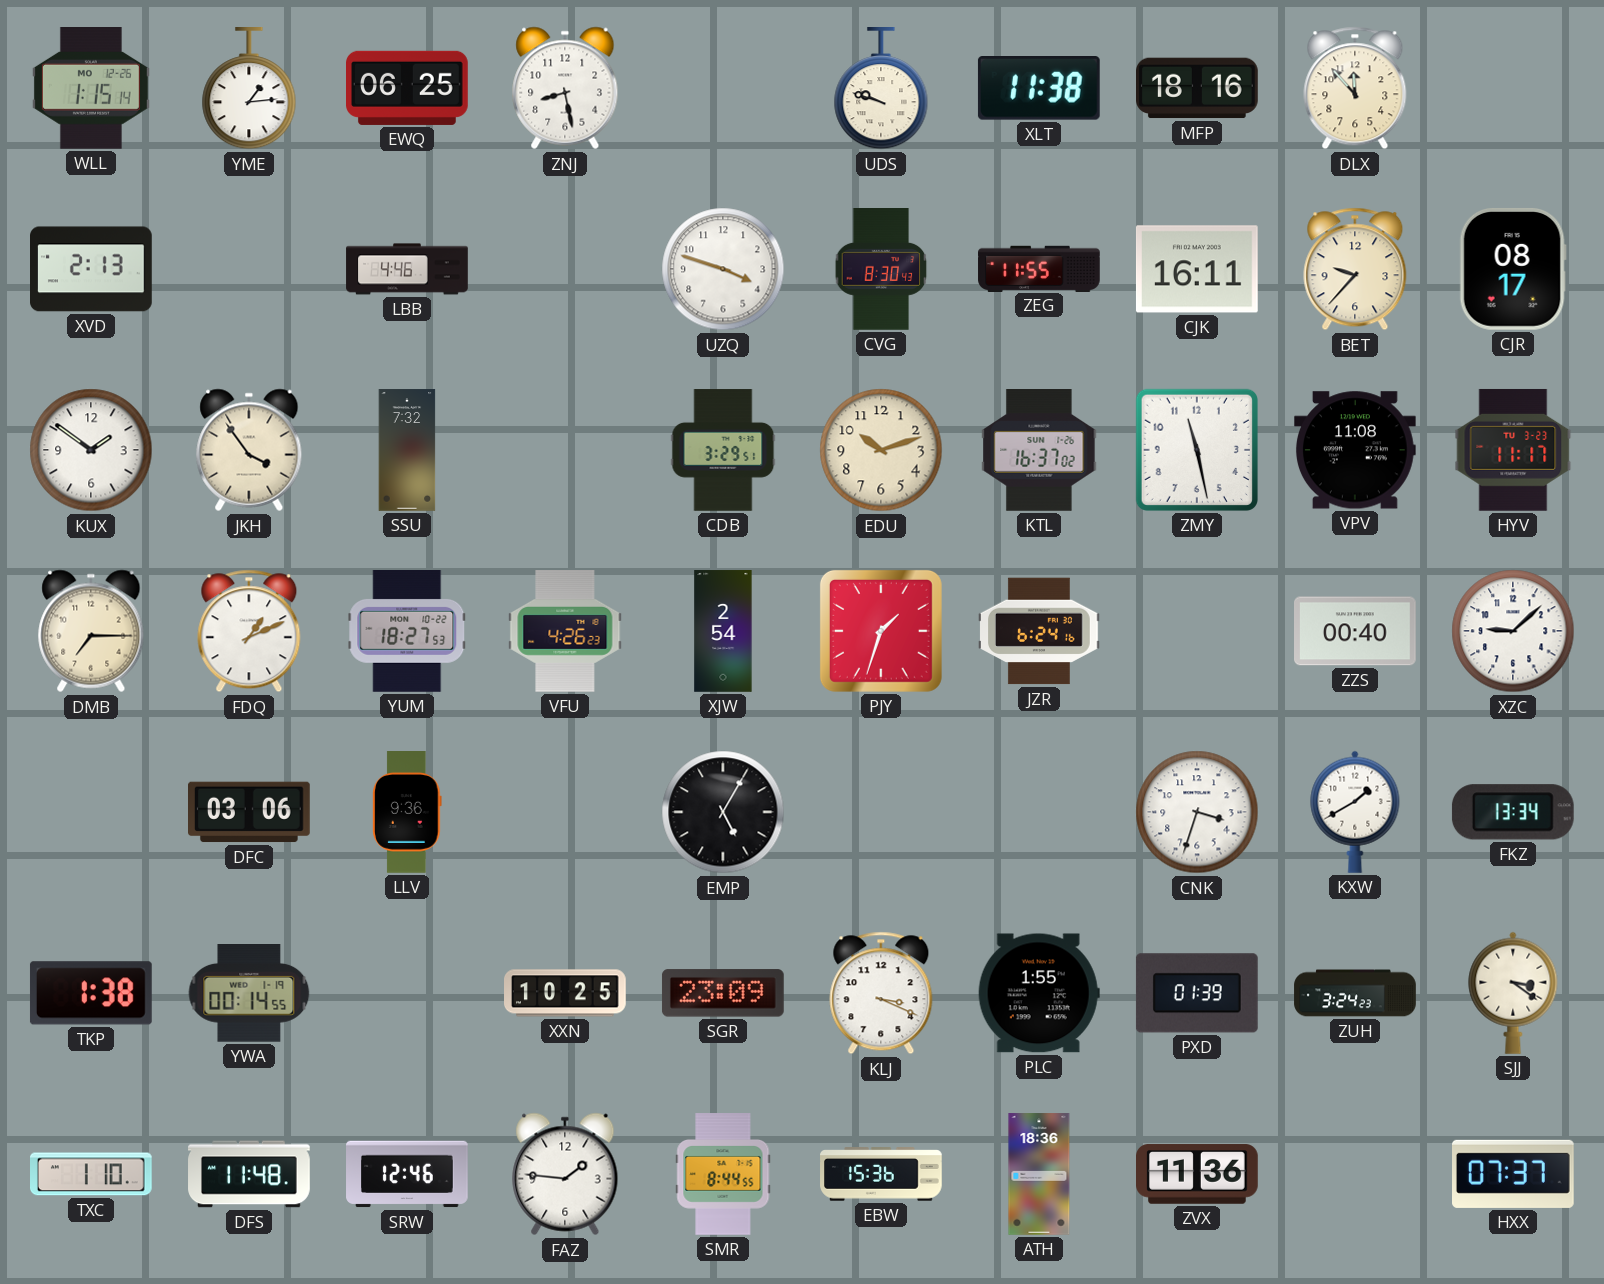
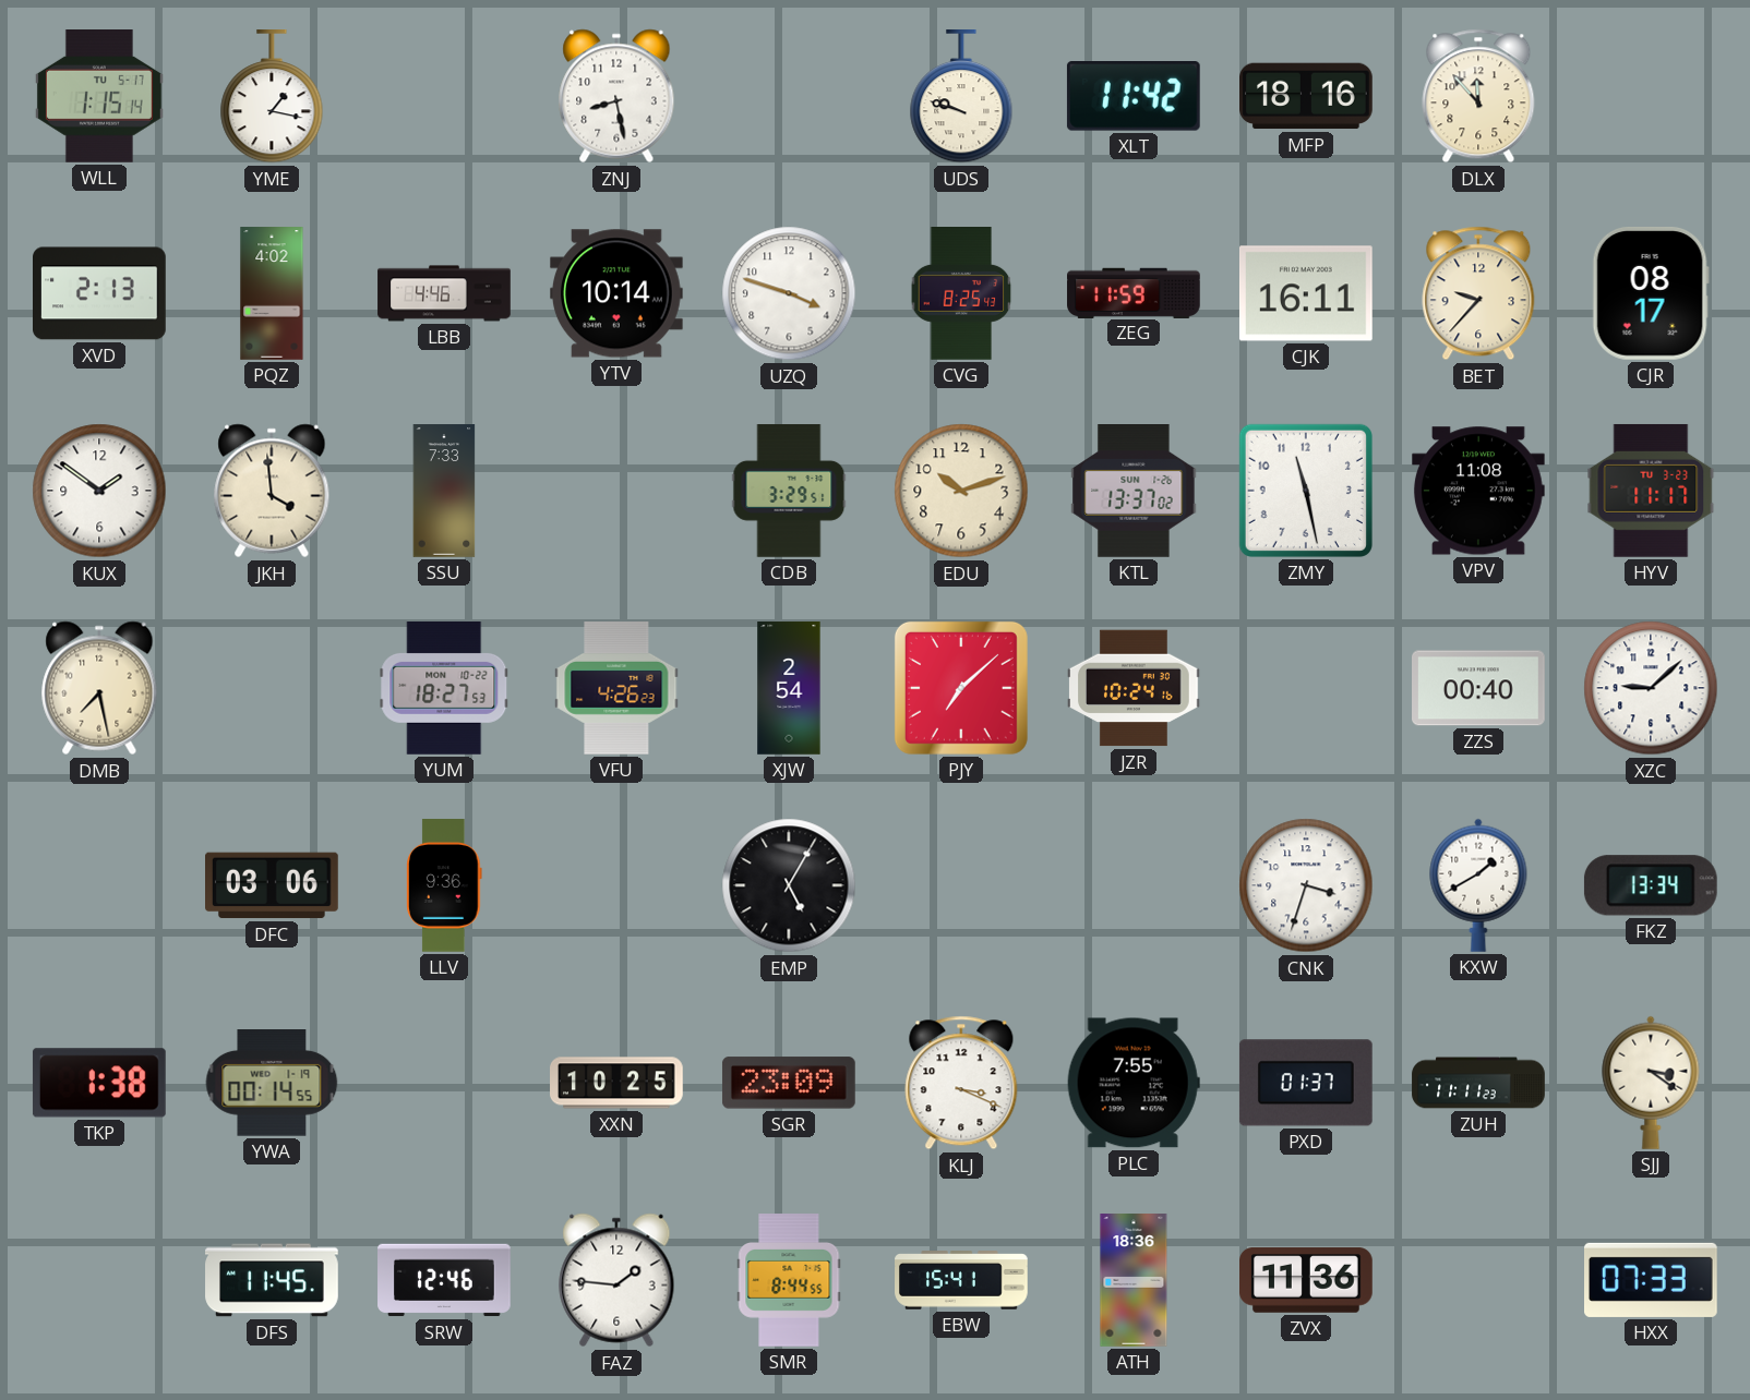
WLL date: MO 12-26 -> TU 5-17
YME: 1:14 -> 1:17
EWQ: 06:25 -> none
XLT: 11:38 -> 11:42
PQZ: none -> 4:02
YTV: none -> 10:14
CVG: 8:30 -> 8:25
ZEG: 11:55 -> 11:59
JKH: 3:54 -> 3:59
SSU: 7:32 -> 7:33
KTL: 16:37 -> 13:37
DMB: 7:15 -> 7:28
FDQ: 1:11 -> none
PJY: 1:33 -> 7:08
JZR: 6:24 -> 10:24
PLC: 1:55 -> 7:55
PXD: 01:39 -> 01:37
ZUH: 3:24 -> 11:11
TXC: 1:10 -> none
DFS: 11:48 -> 11:45
EBW: 15:36 -> 15:41
HXX: 07:37 -> 07:33
